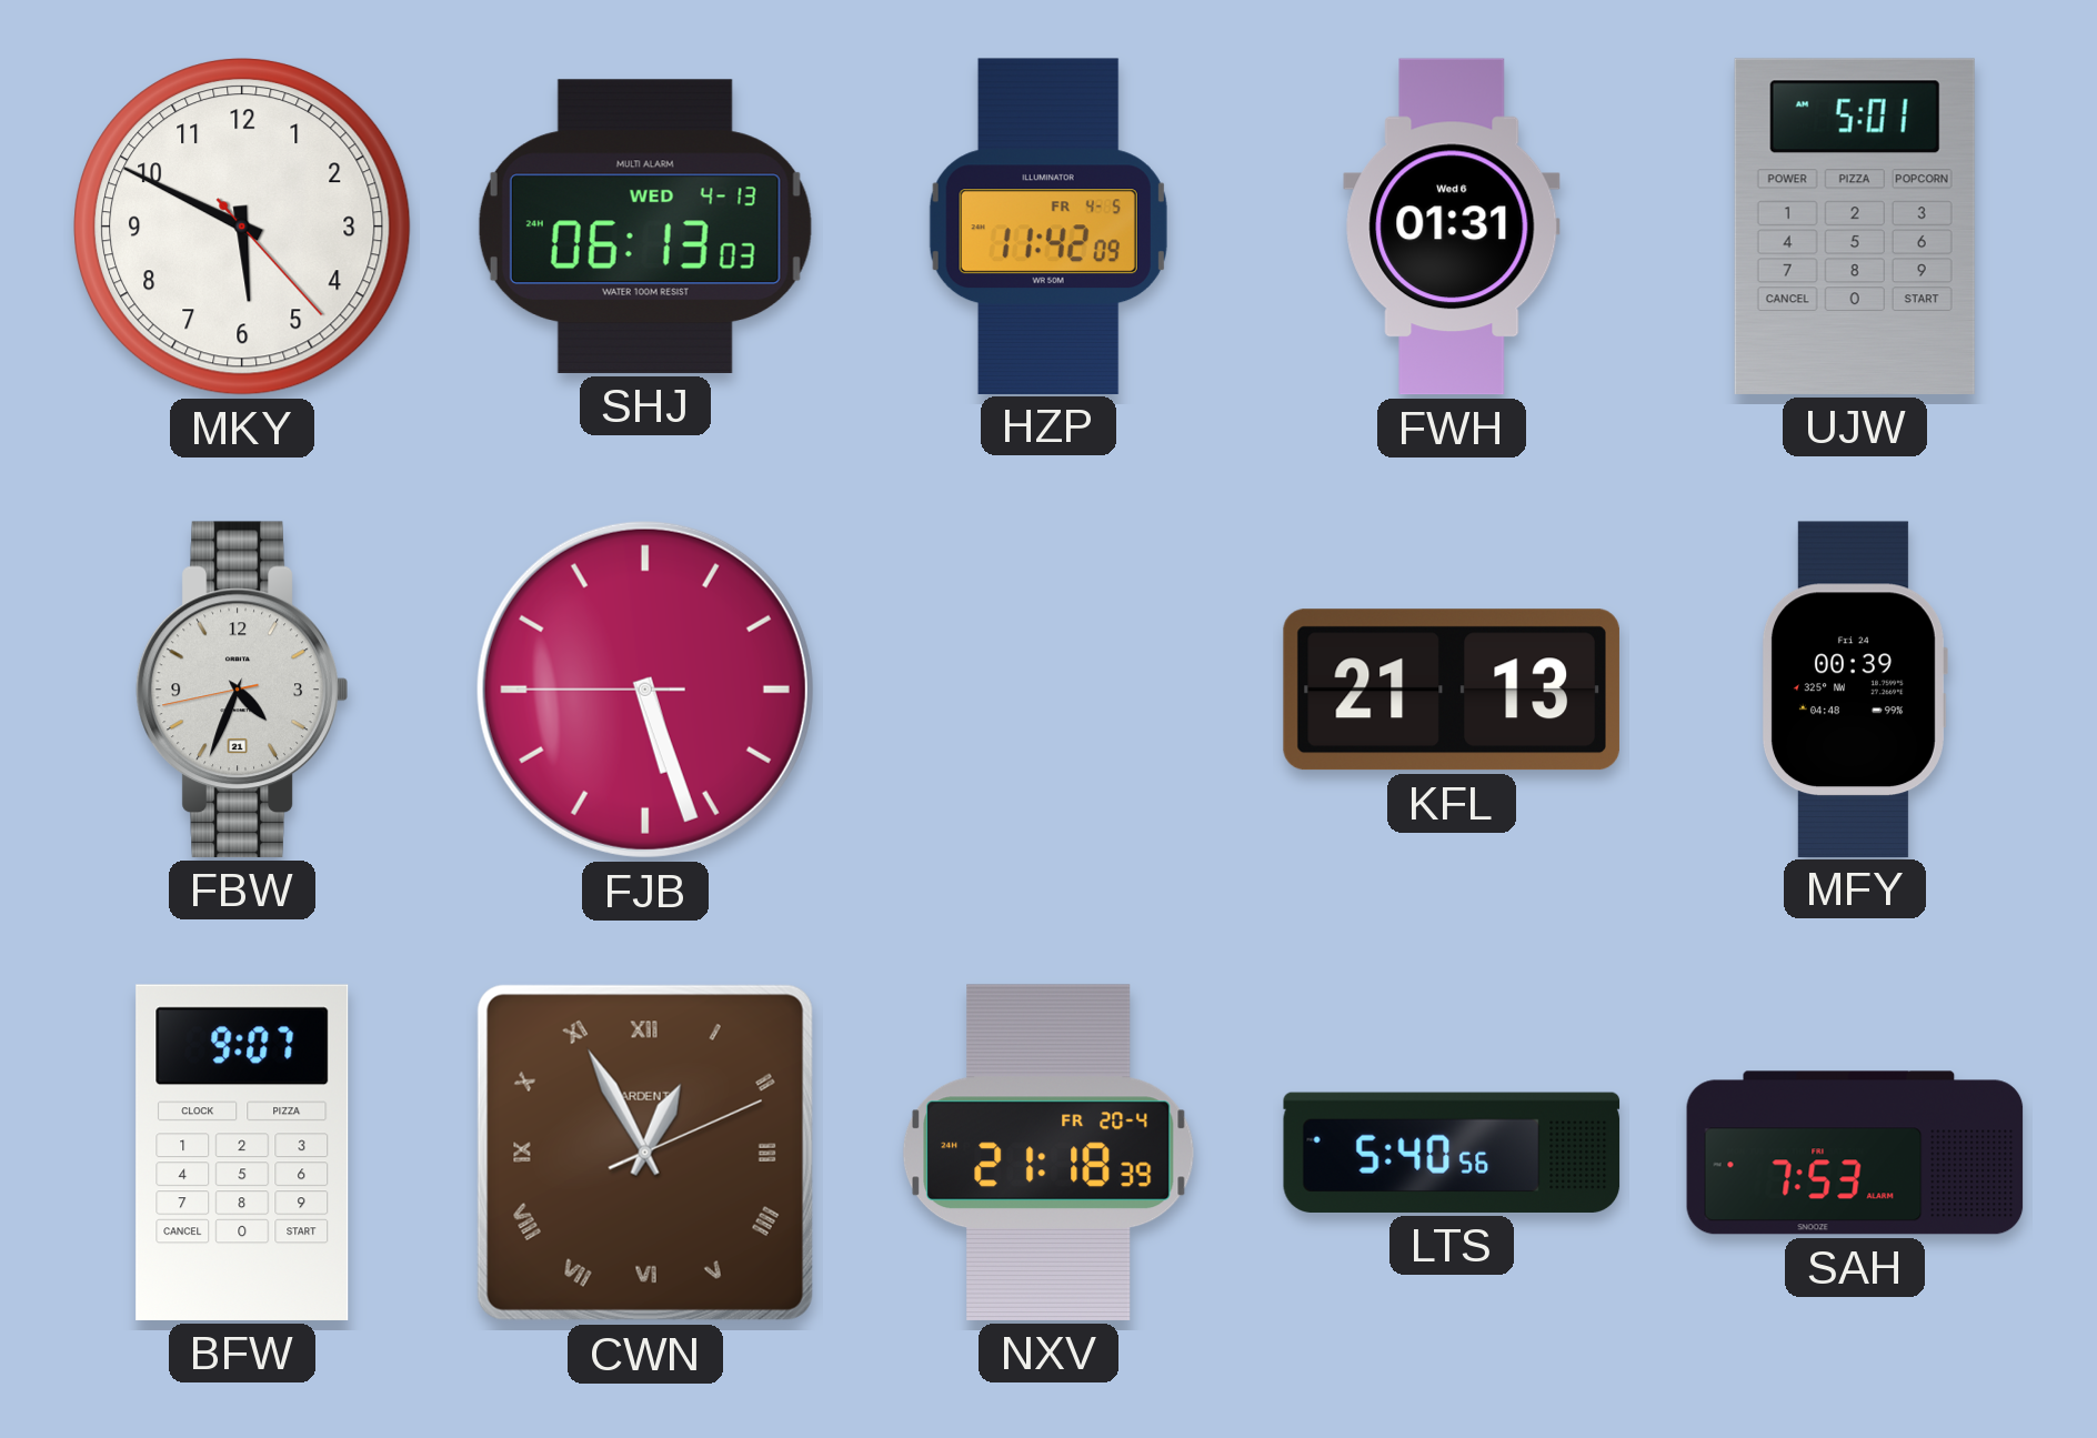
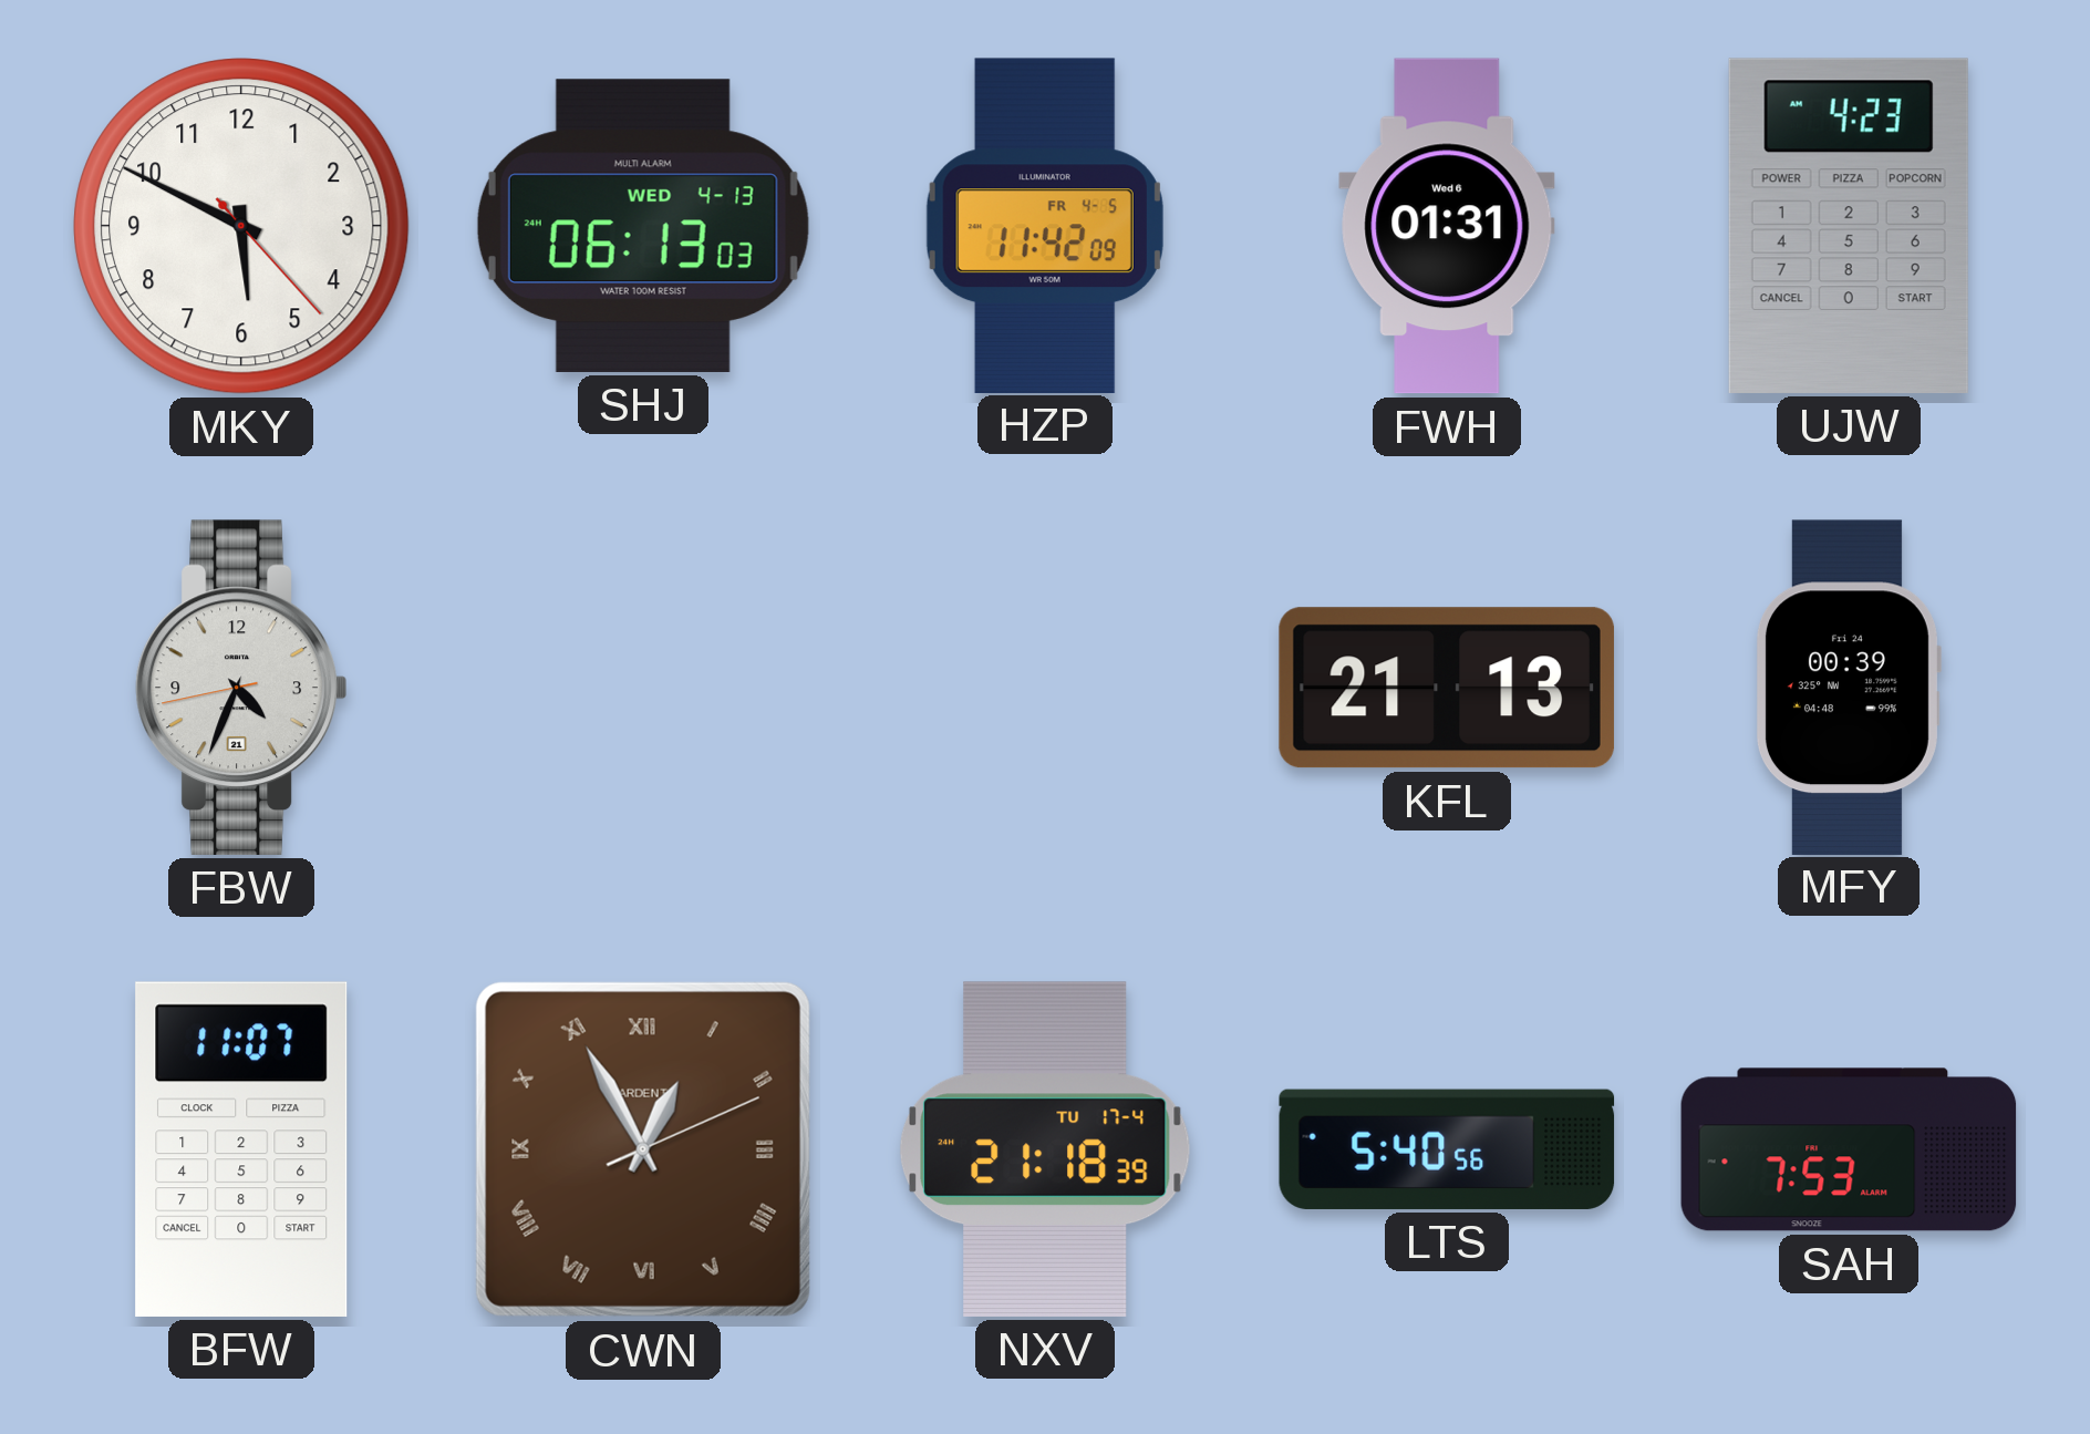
UJW: 5:01 -> 4:23
FJB: 5:26 -> none
BFW: 9:07 -> 11:07
NXV date: FR 20-4 -> TU 17-4
